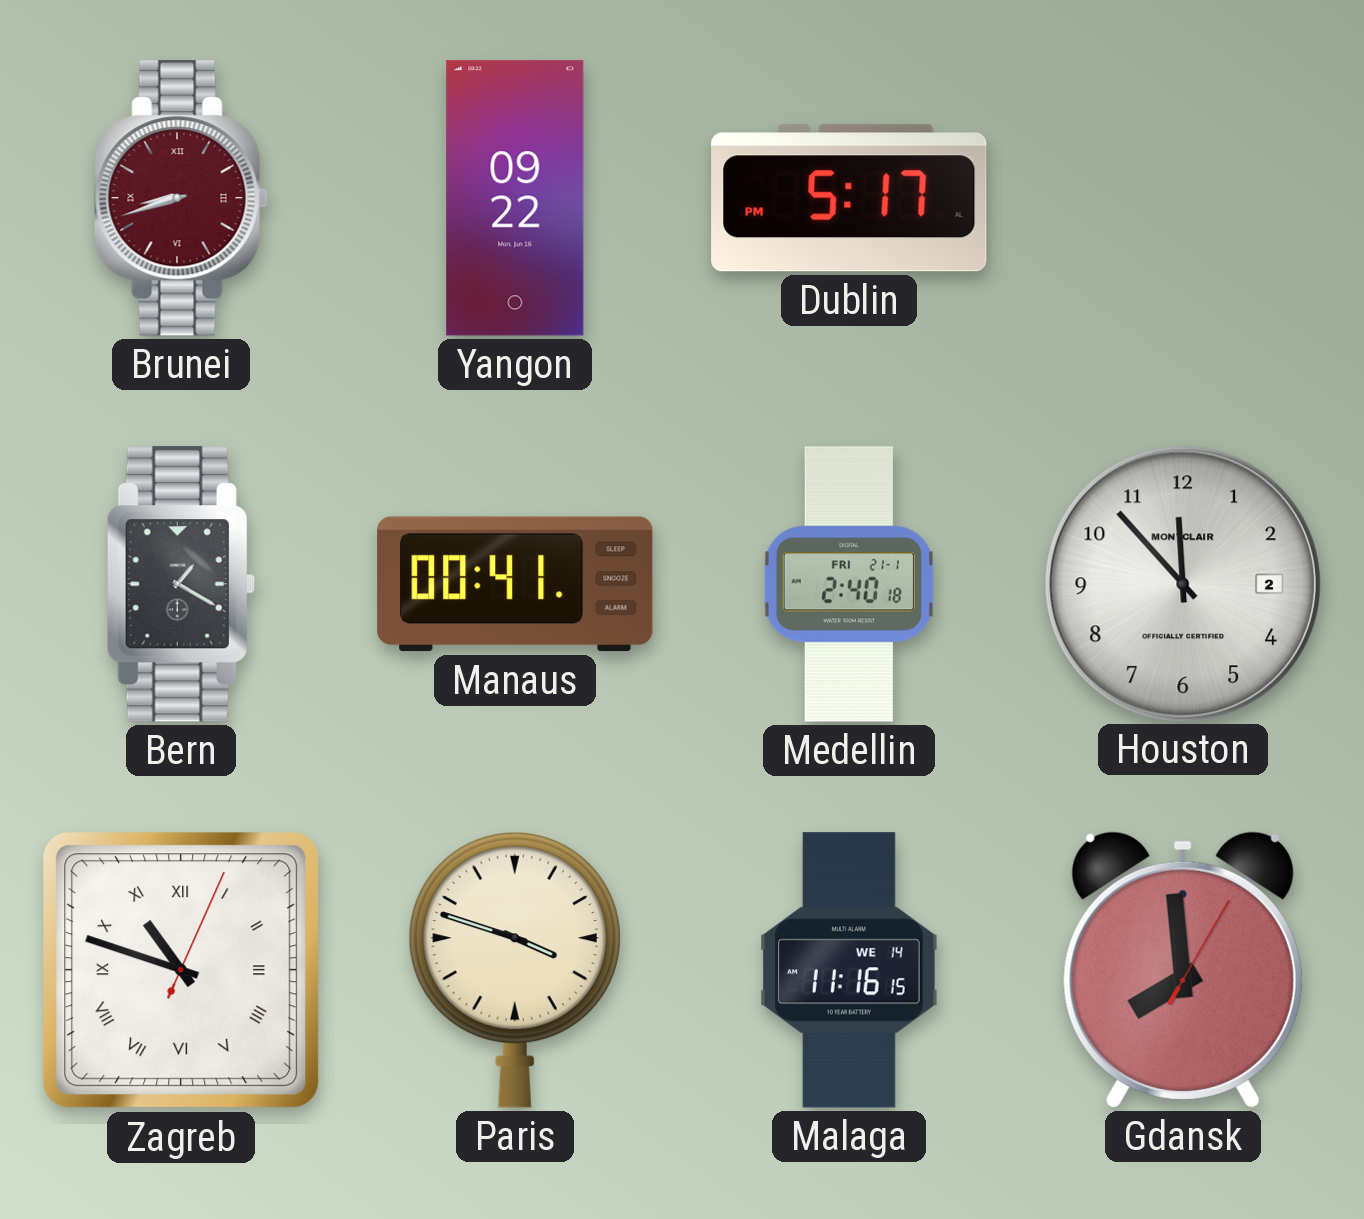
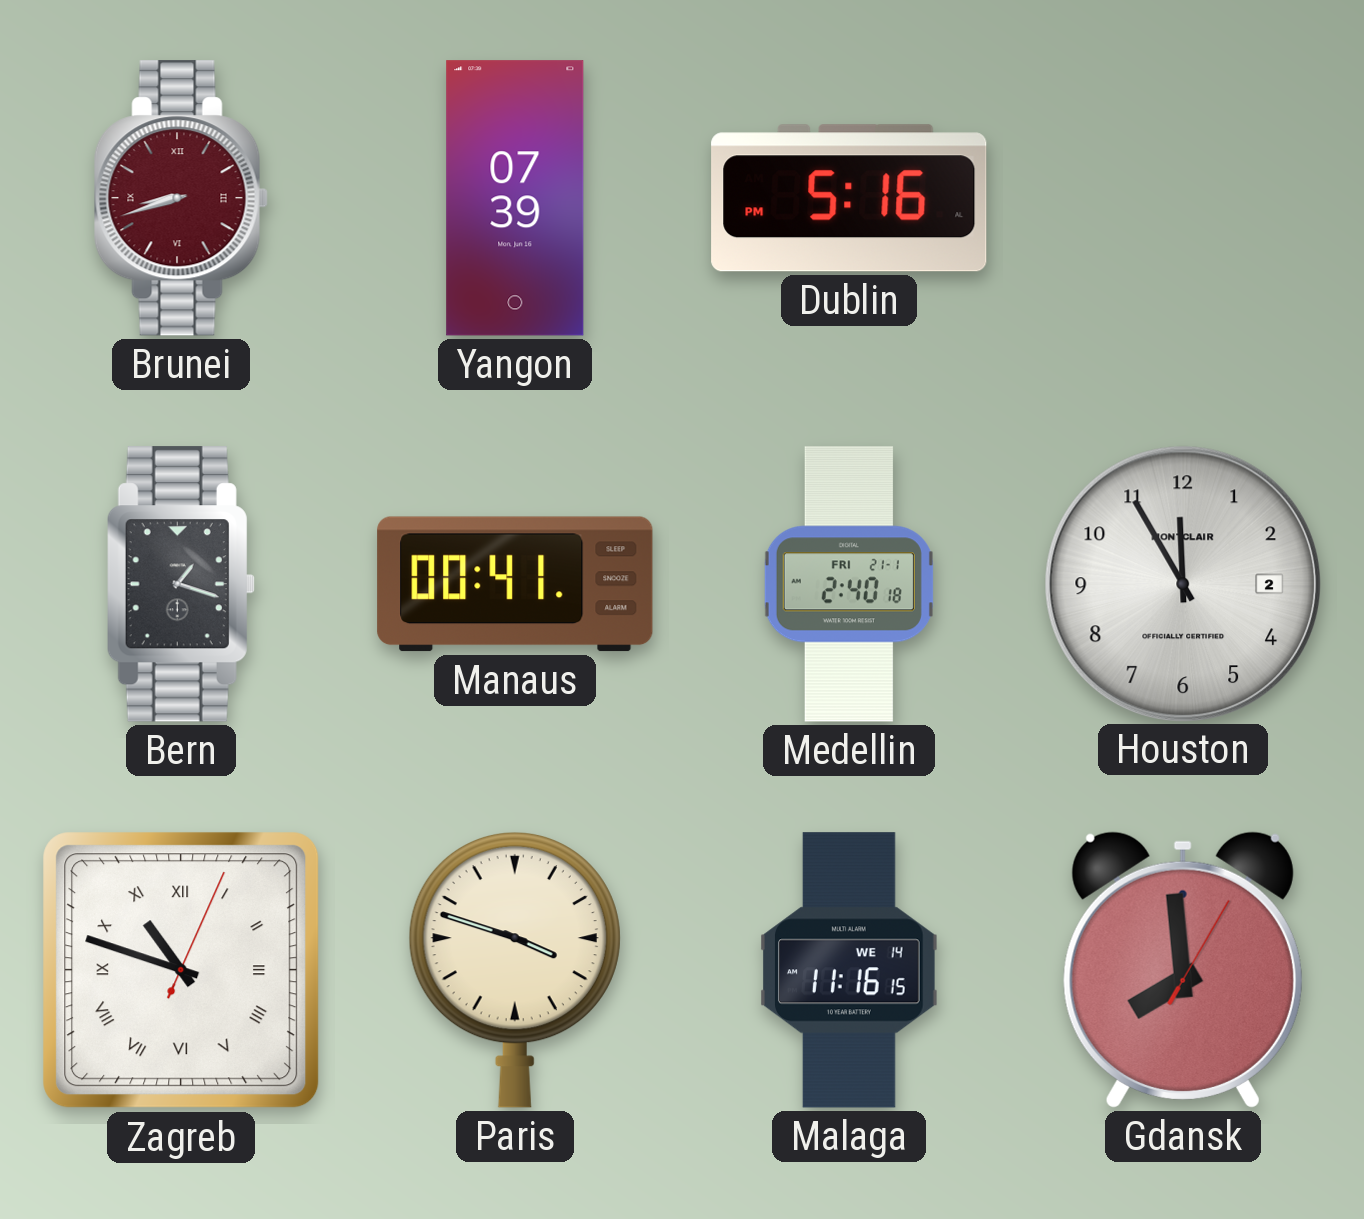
Yangon: 09:22 -> 07:39
Dublin: 5:17 -> 5:16
Bern: 1:20 -> 1:18
Houston: 11:53 -> 11:55
